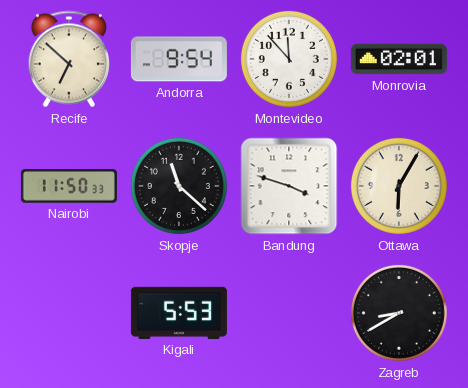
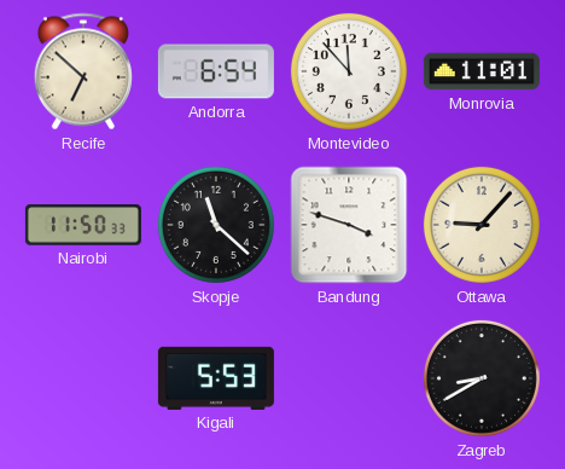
Andorra: 9:54 -> 6:54
Monrovia: 02:01 -> 11:01
Ottawa: 6:05 -> 9:07
